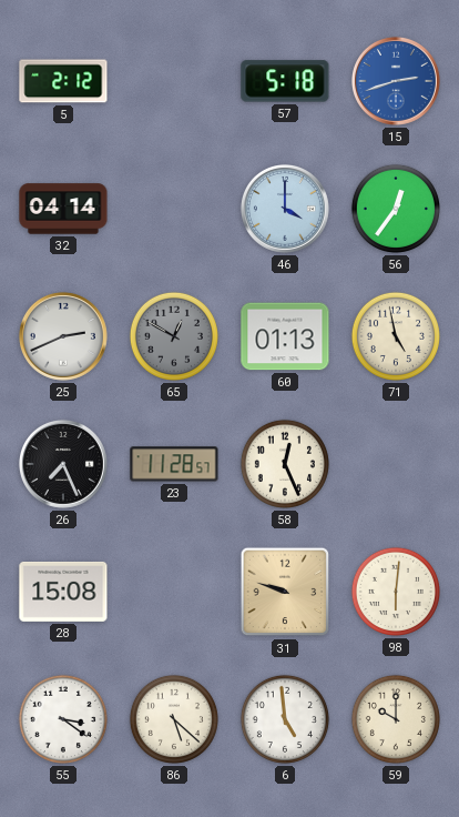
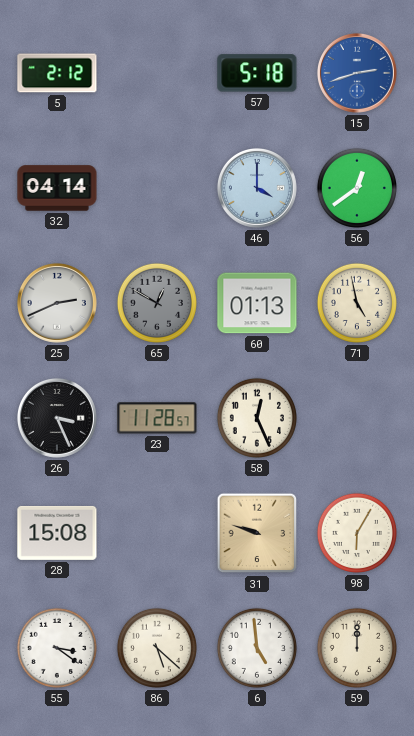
56: 12:36 -> 12:39
26: 7:26 -> 3:26
98: 6:01 -> 6:05
59: 10:00 -> 12:00
